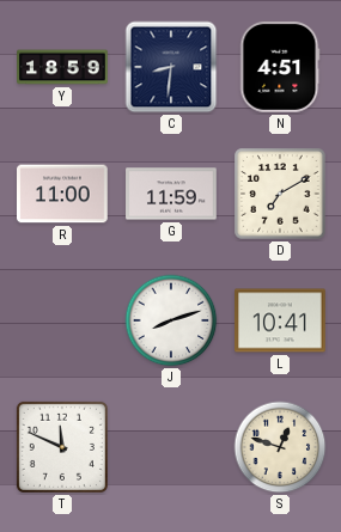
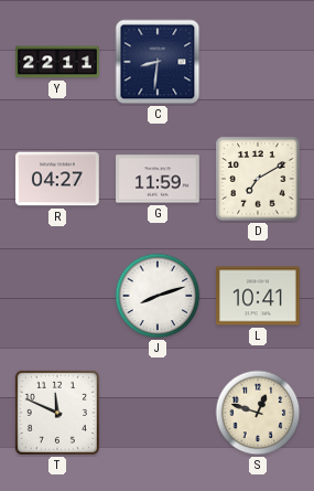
Y: 18:59 -> 22:11
N: 4:51 -> none
R: 11:00 -> 04:27
